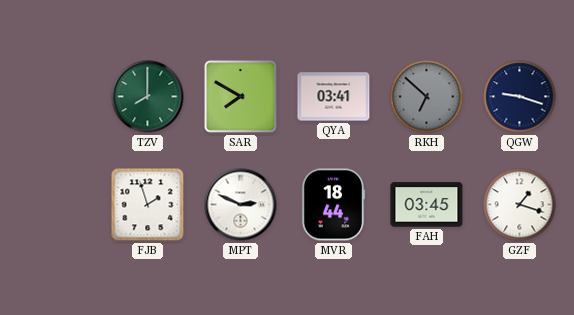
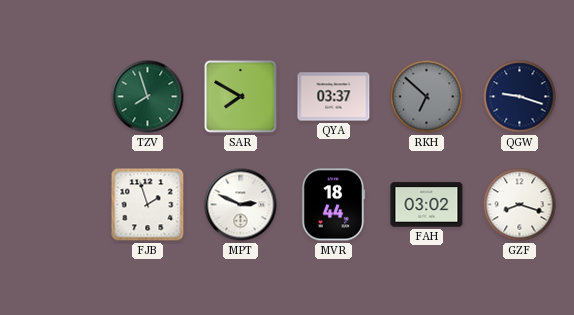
TZV: 8:00 -> 7:57
QYA: 03:41 -> 03:37
FAH: 03:45 -> 03:02
GZF: 1:18 -> 8:18
